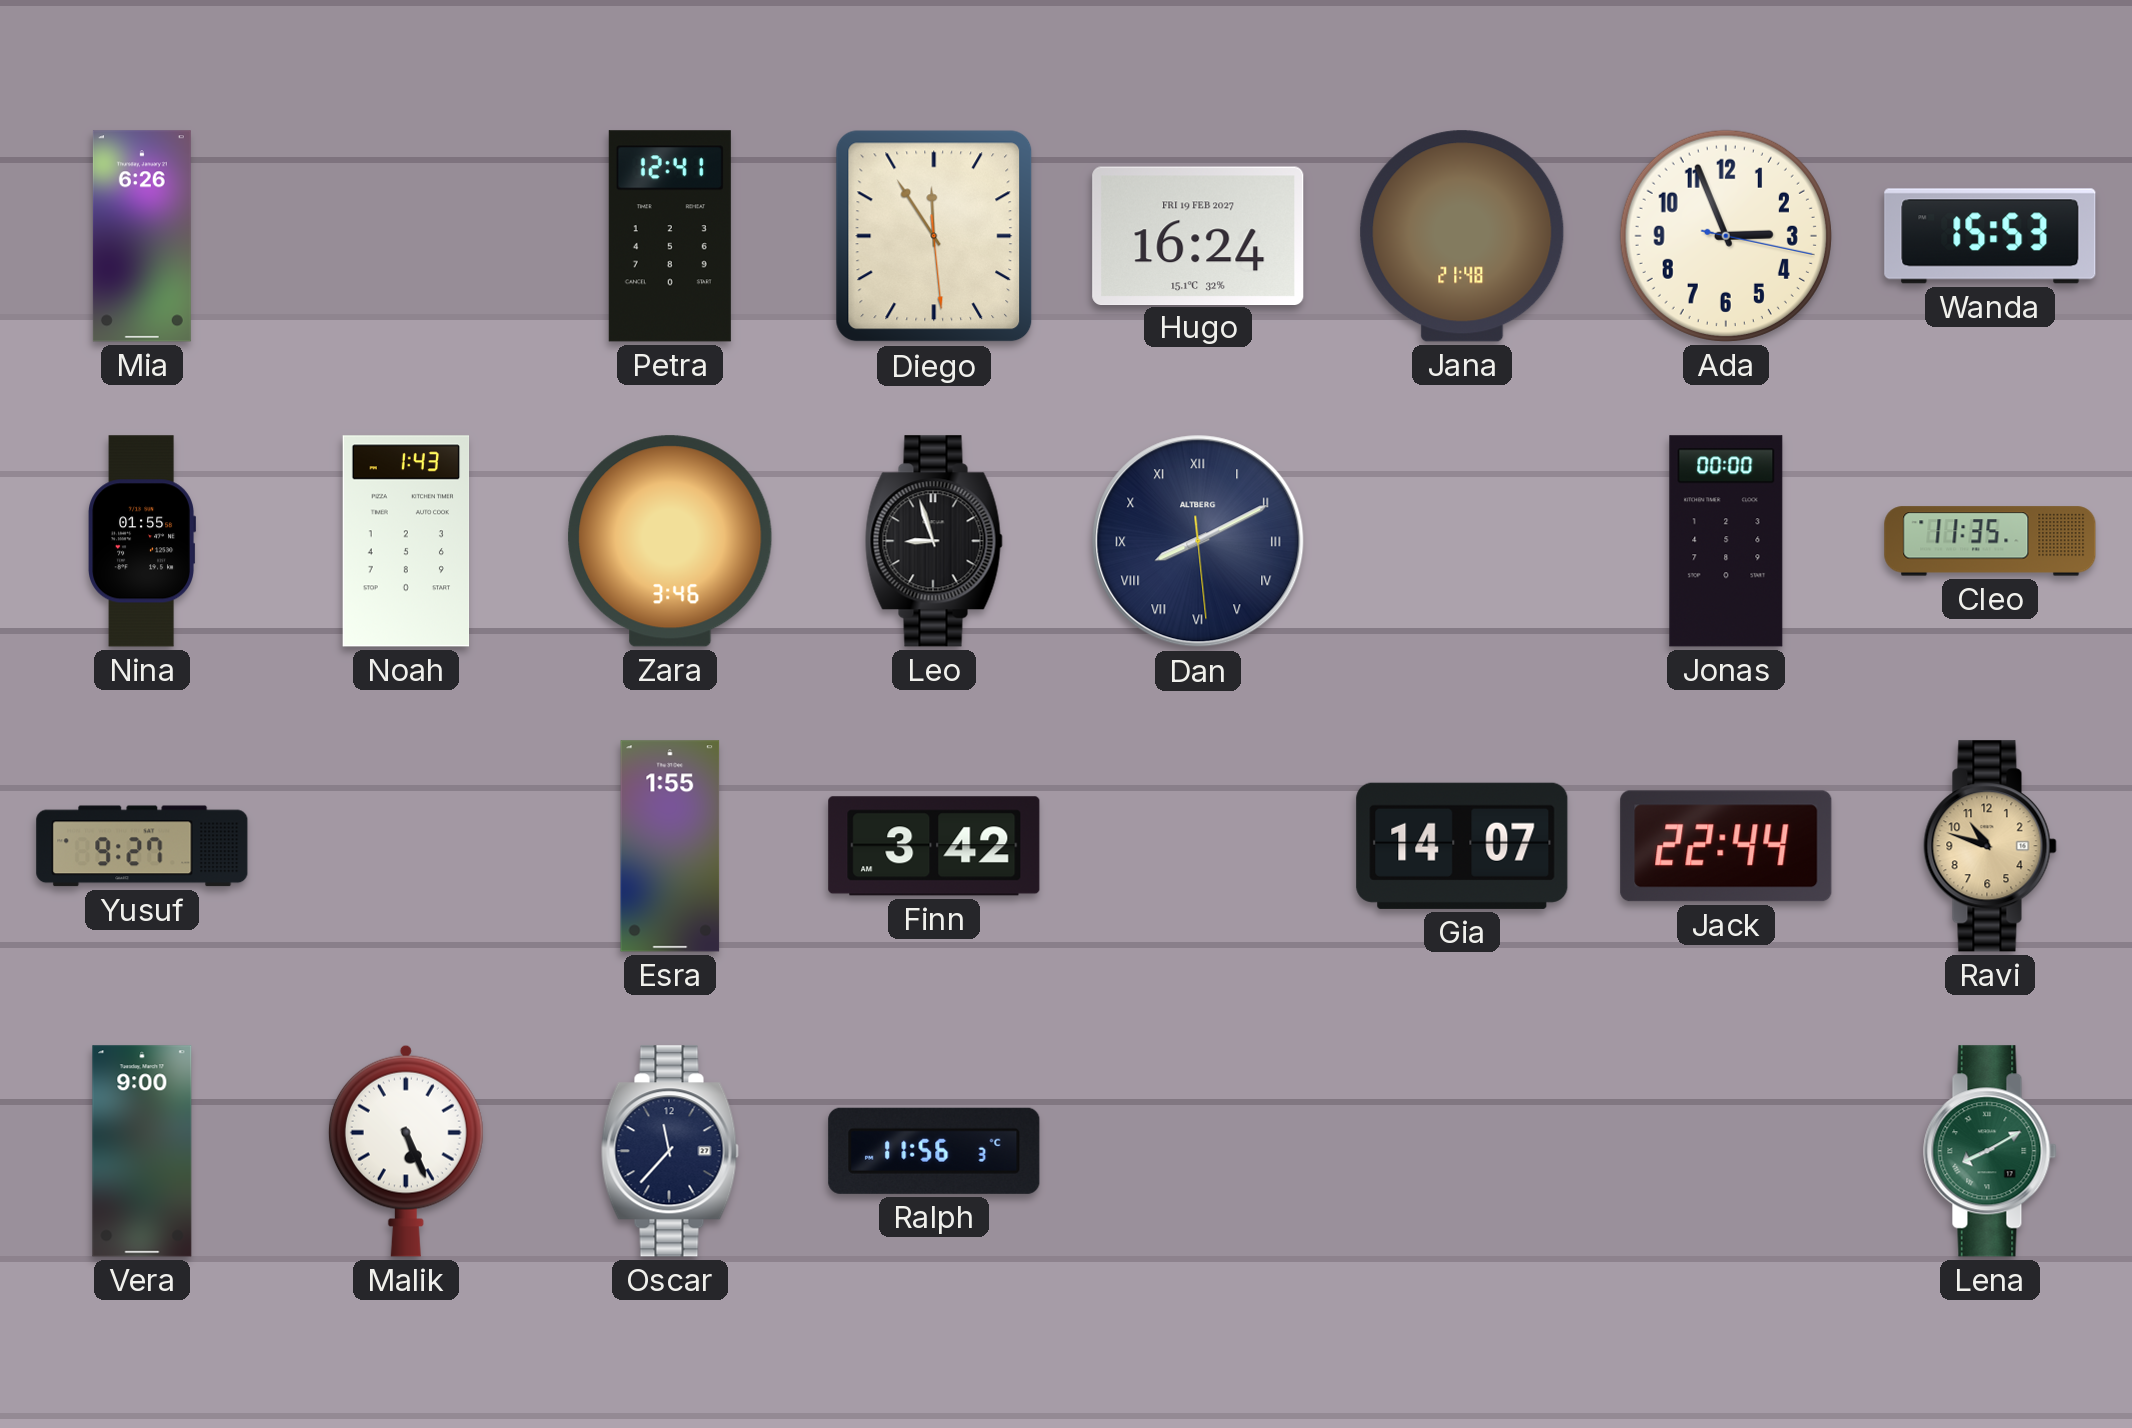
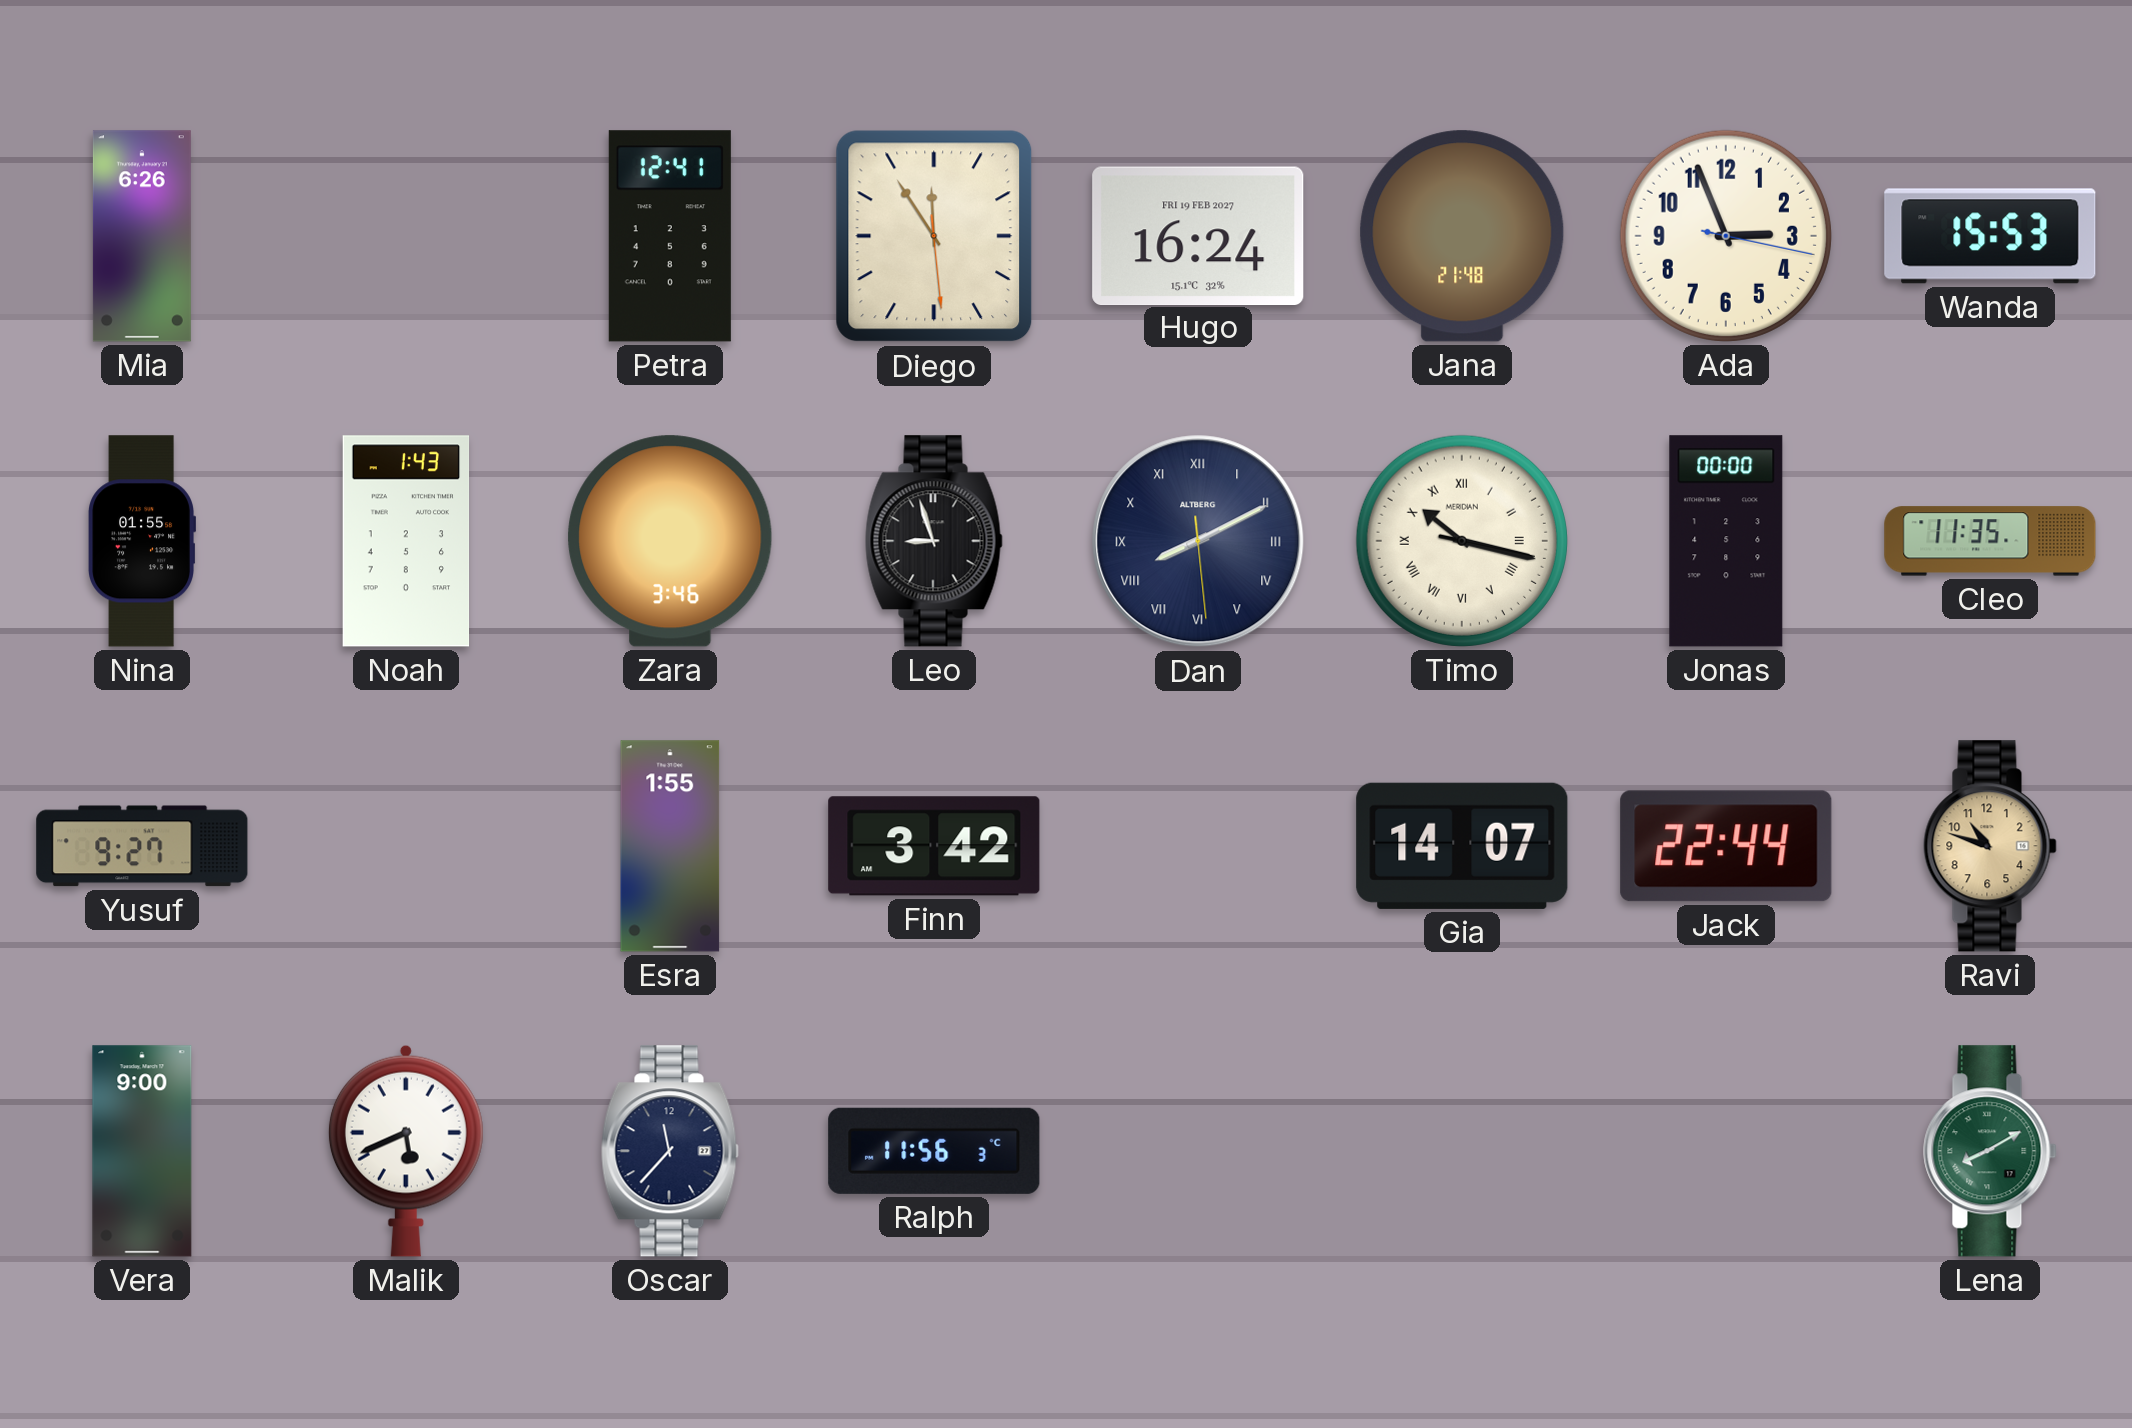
Timo: none -> 10:17
Malik: 5:26 -> 5:41
